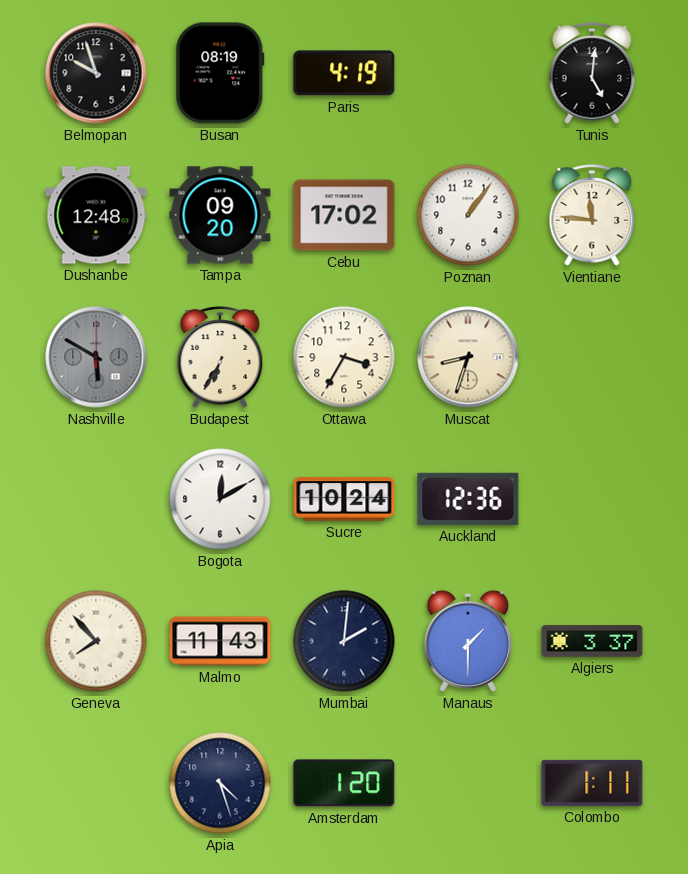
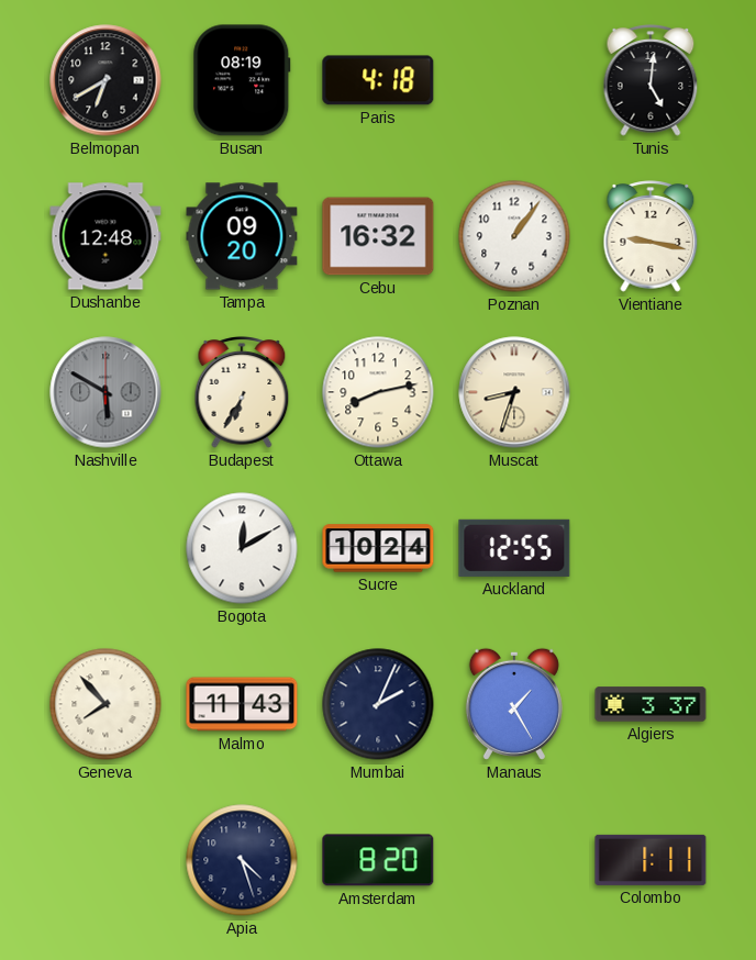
Belmopan: 9:57 -> 6:40
Paris: 4:19 -> 4:18
Cebu: 17:02 -> 16:32
Vientiane: 11:46 -> 9:17
Ottawa: 3:35 -> 8:13
Auckland: 12:36 -> 12:55
Mumbai: 2:01 -> 2:04
Manaus: 1:30 -> 1:25
Amsterdam: 1:20 -> 8:20
